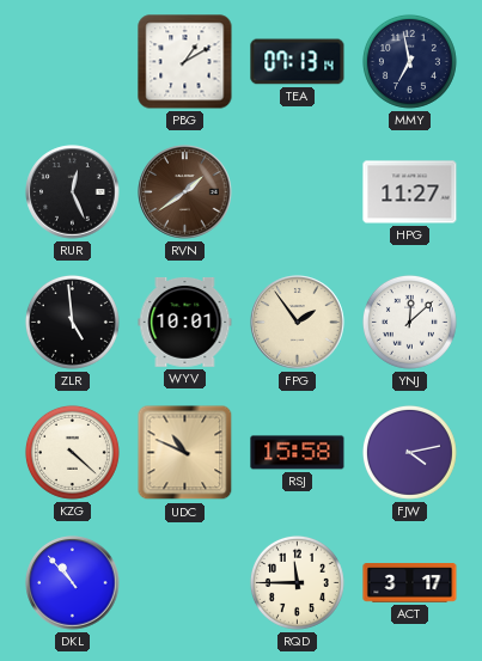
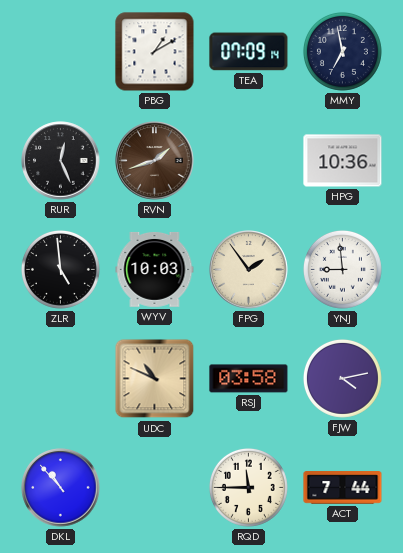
TEA: 07:13 -> 07:09
RVN: 1:39 -> 1:42
HPG: 11:27 -> 10:36
WYV: 10:01 -> 10:03
YNJ: 12:08 -> 8:59
KZG: 4:22 -> none
RSJ: 15:58 -> 03:58
ACT: 3:17 -> 7:44
